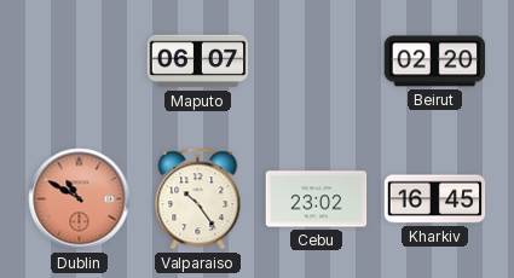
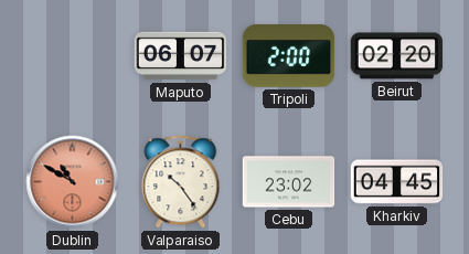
Tripoli: none -> 2:00
Kharkiv: 16:45 -> 04:45
